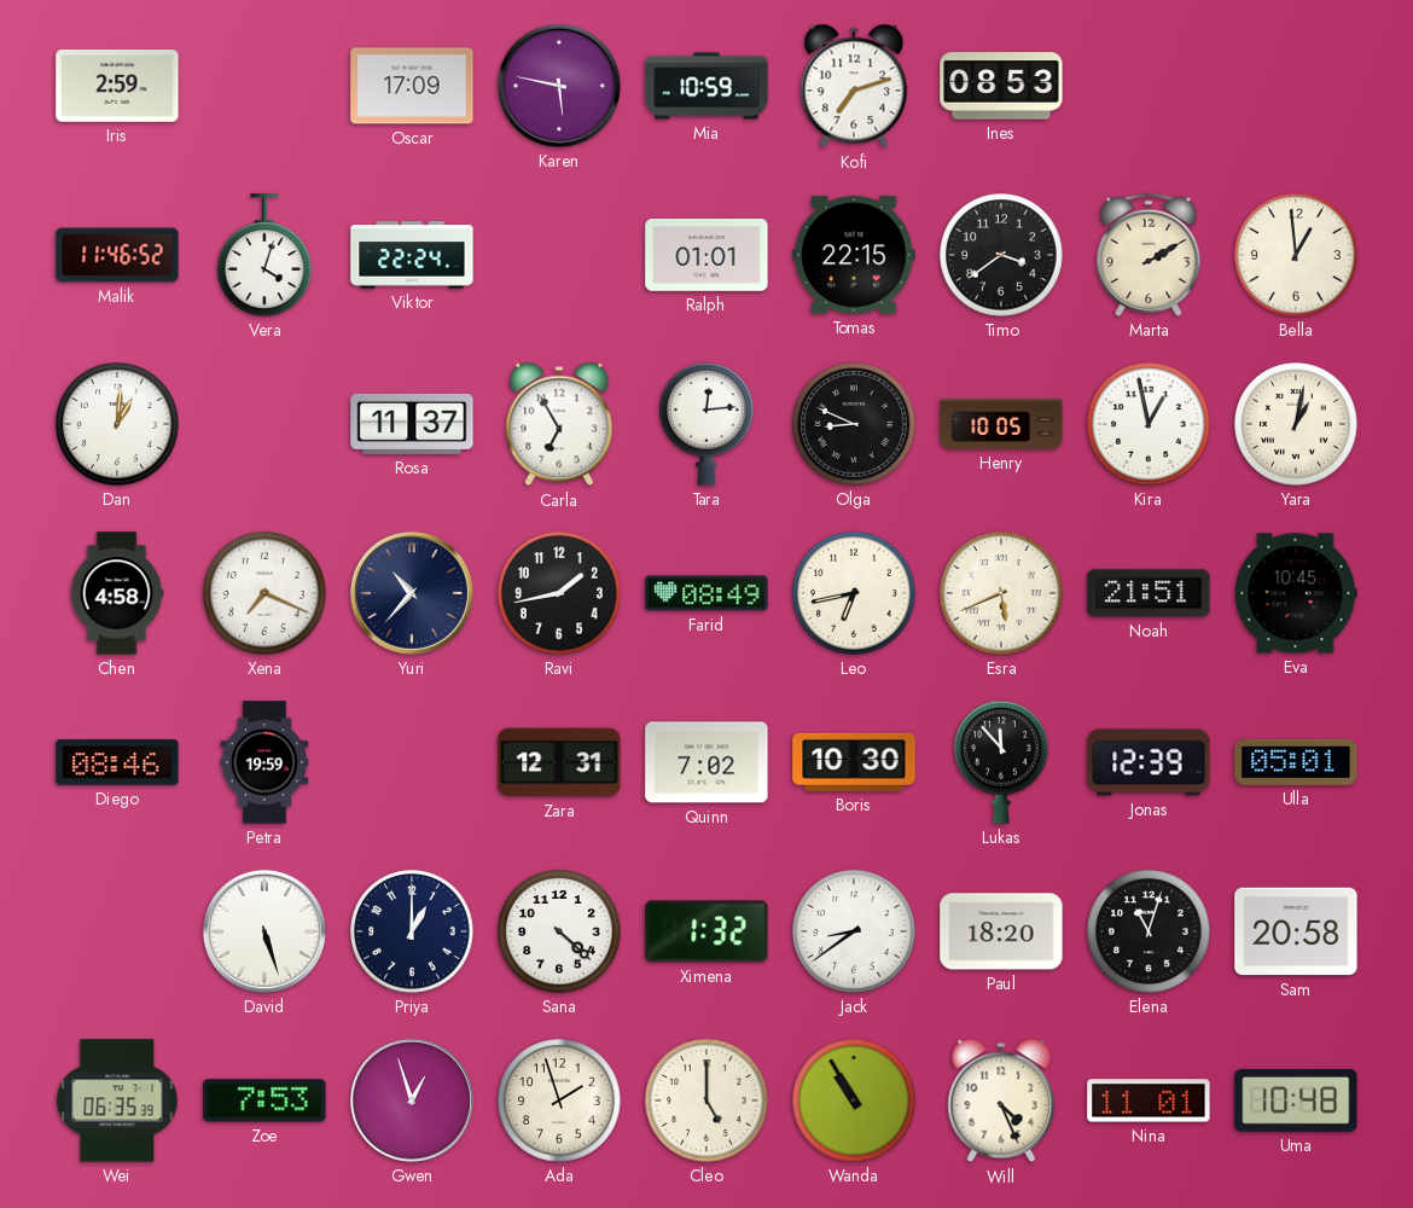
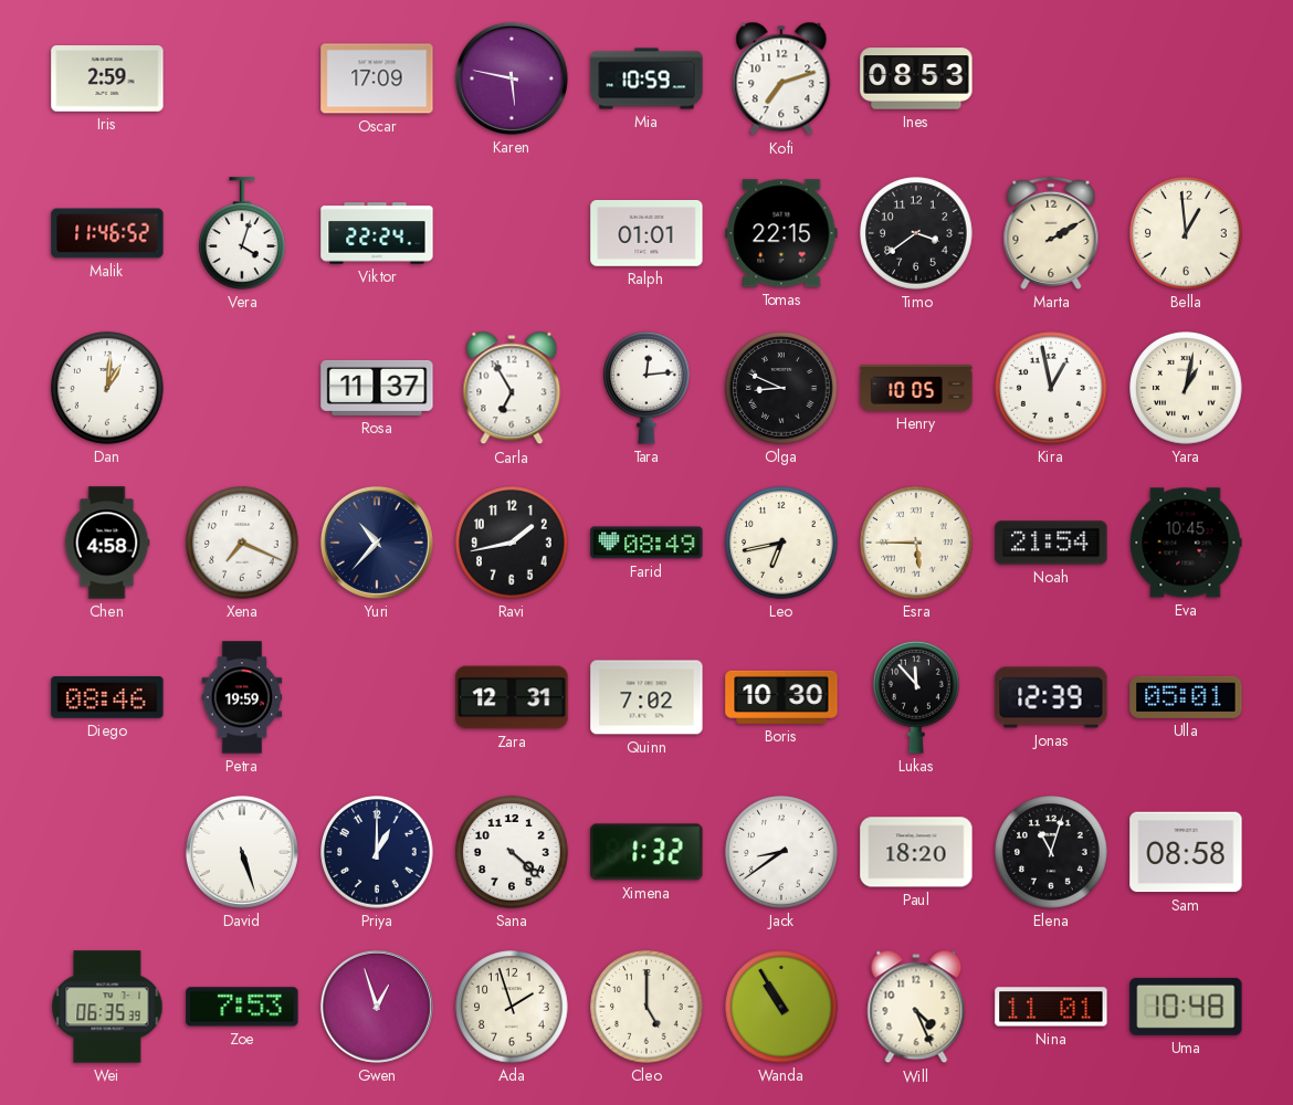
Esra: 5:41 -> 5:45
Noah: 21:51 -> 21:54
Sam: 20:58 -> 08:58
